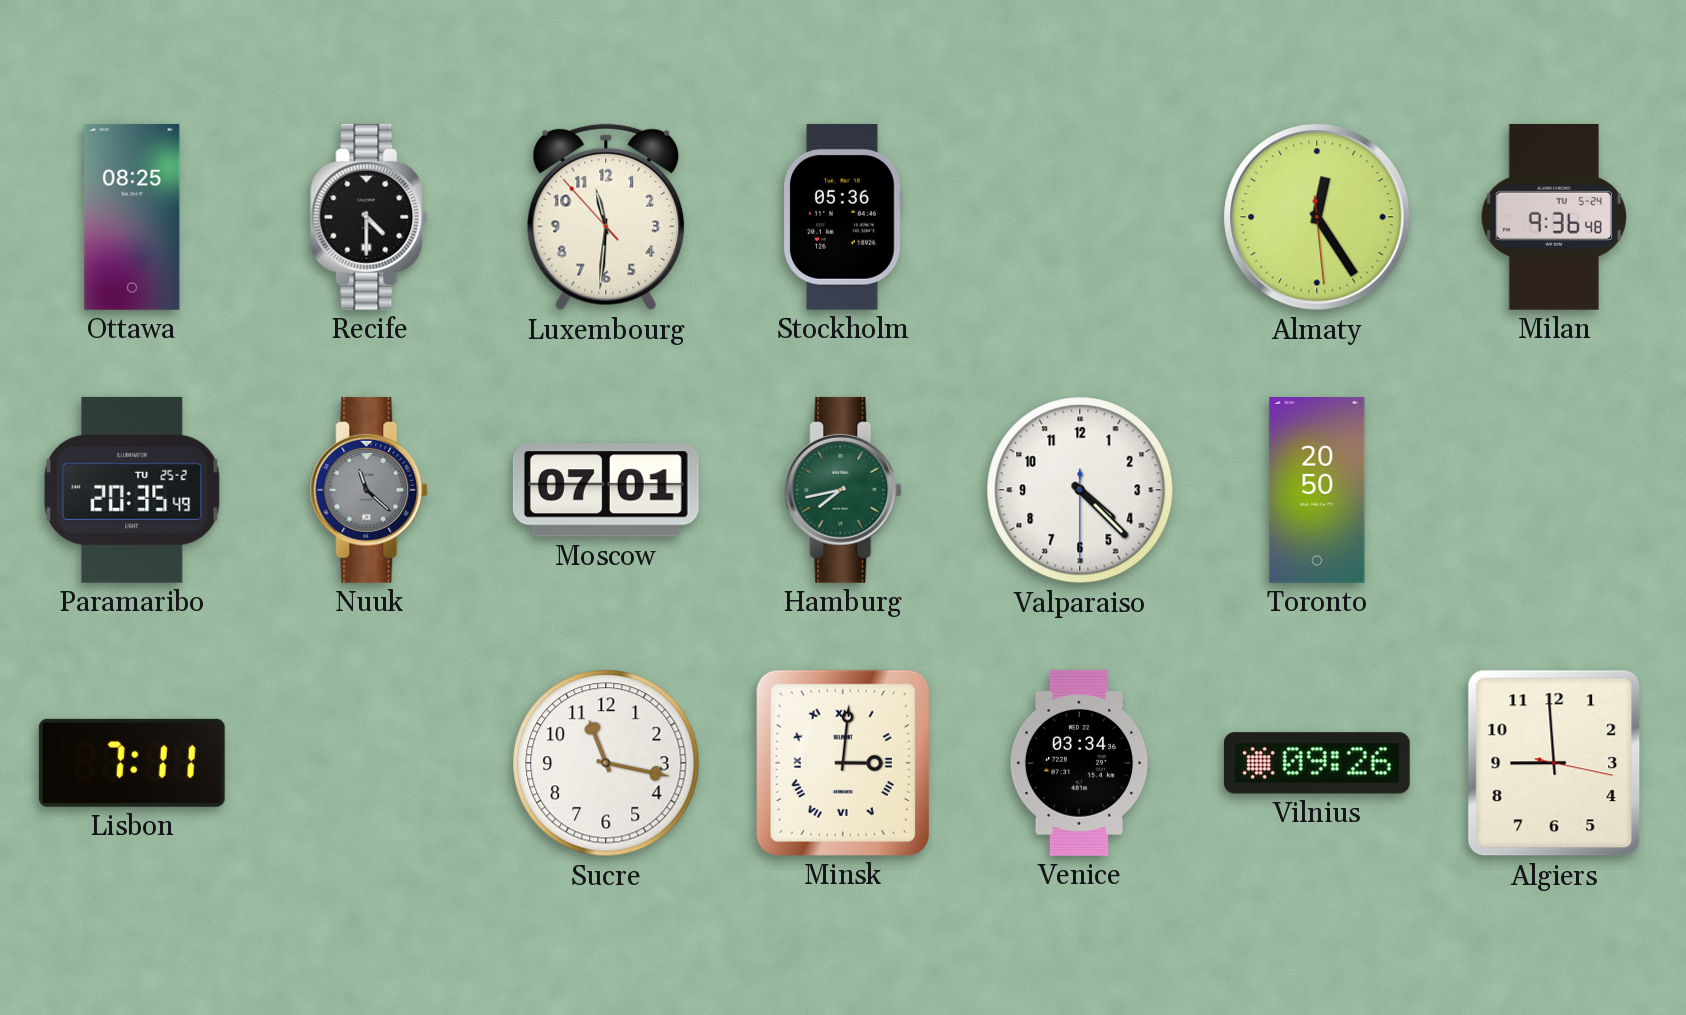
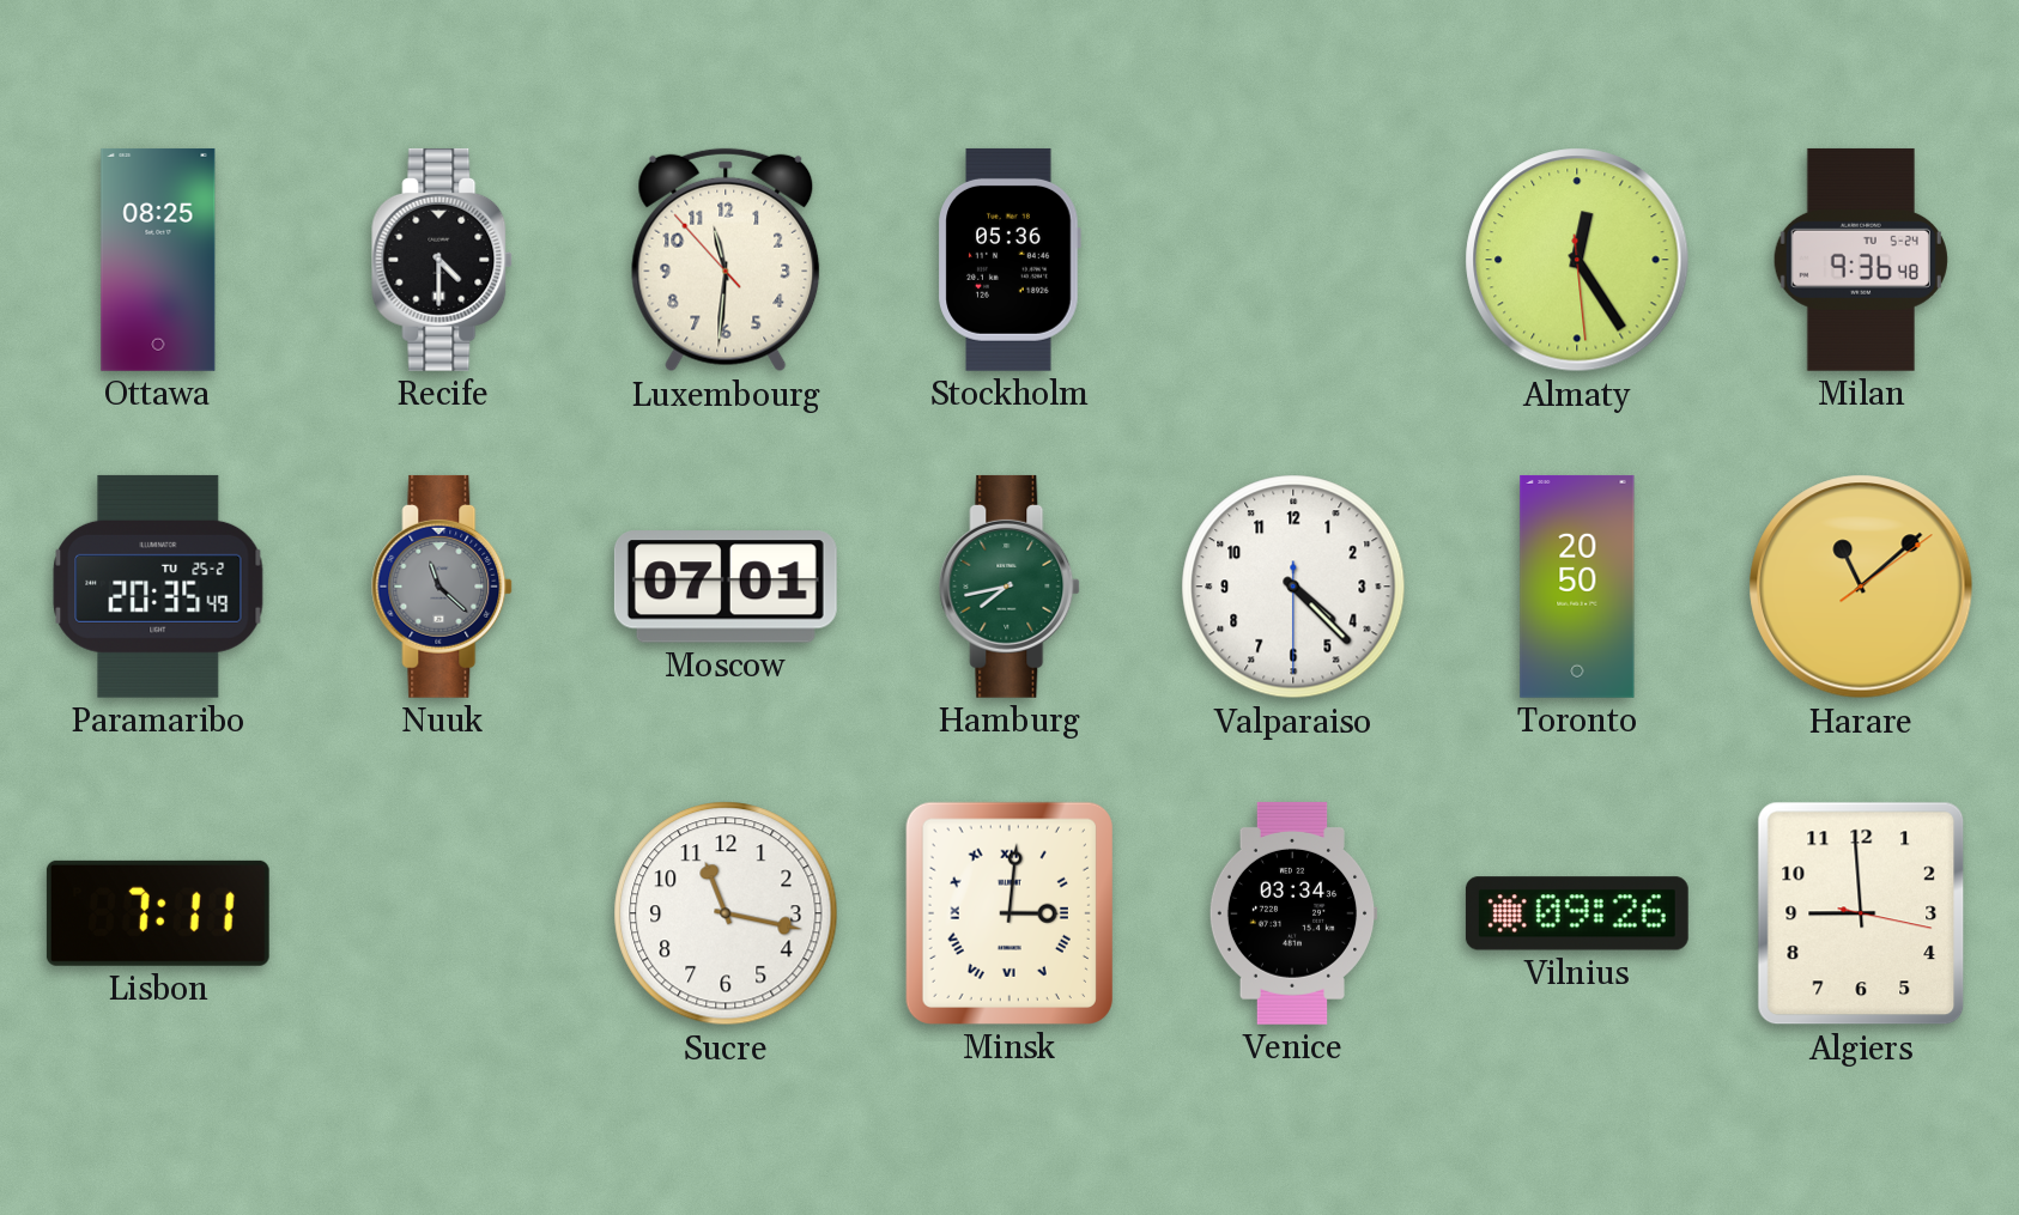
Harare: none -> 11:08
